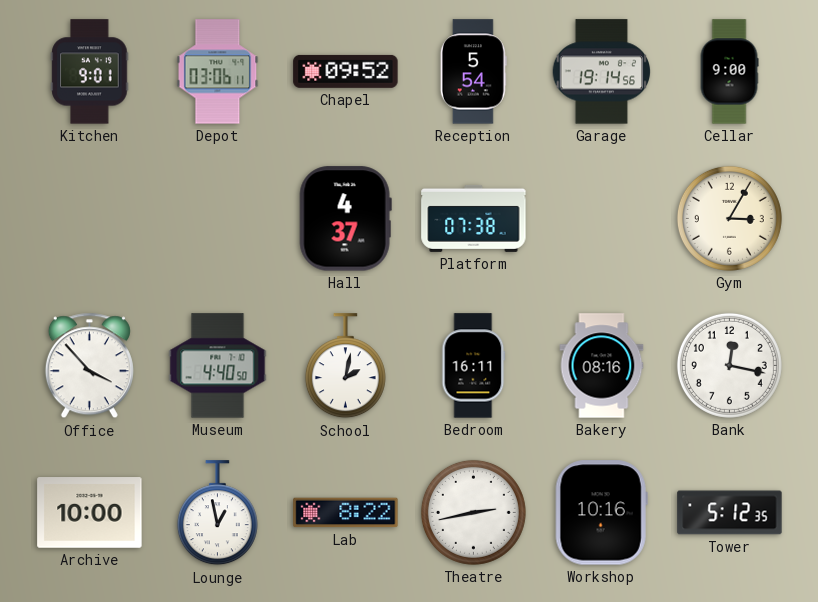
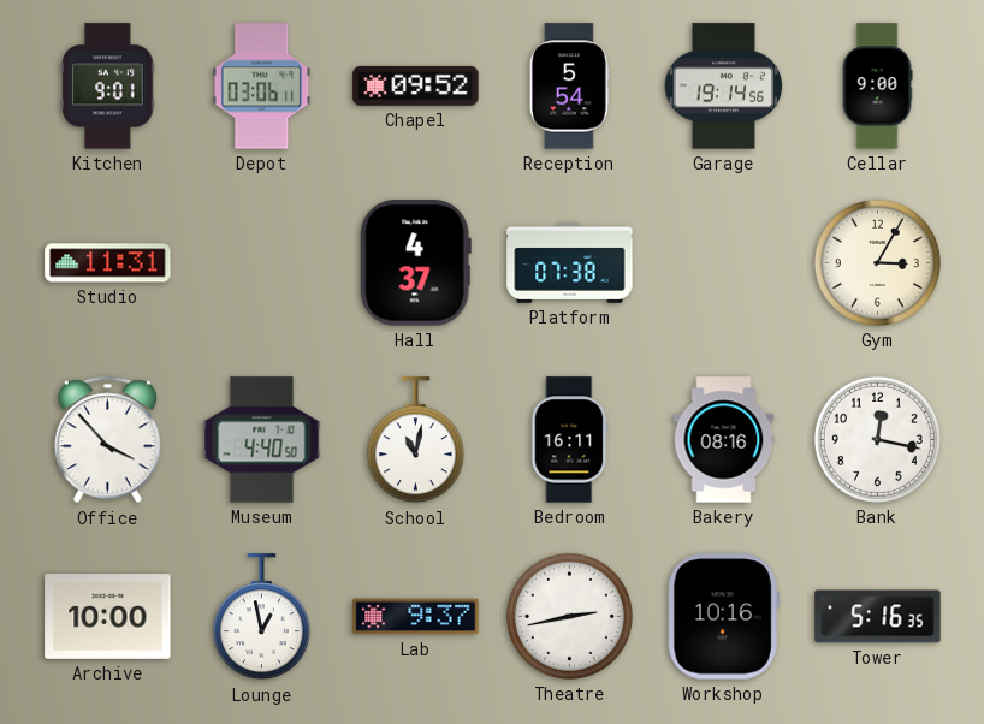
Studio: none -> 11:31
School: 2:02 -> 11:02
Lab: 8:22 -> 9:37
Tower: 5:12 -> 5:16
